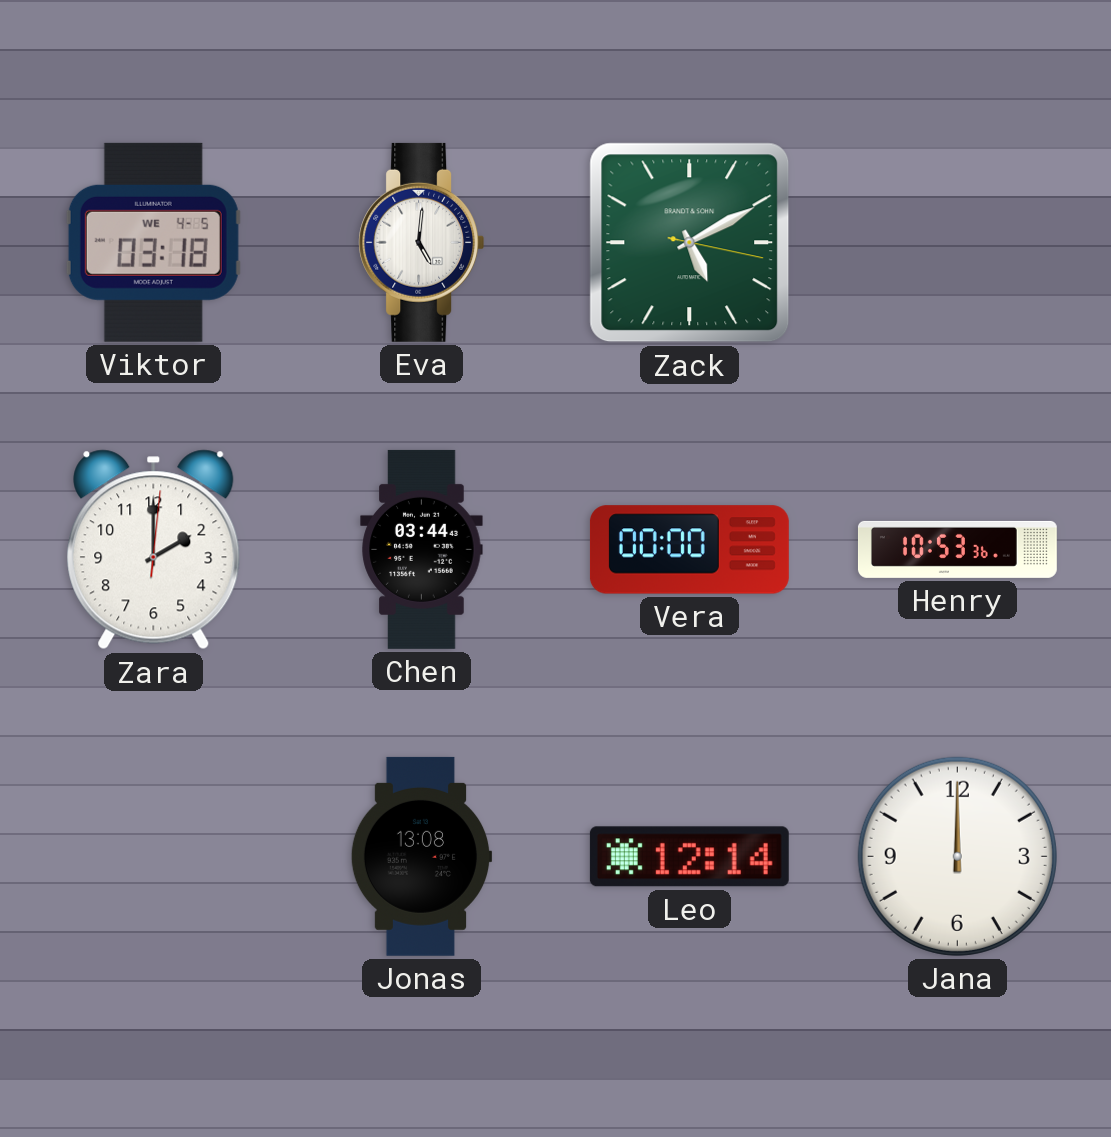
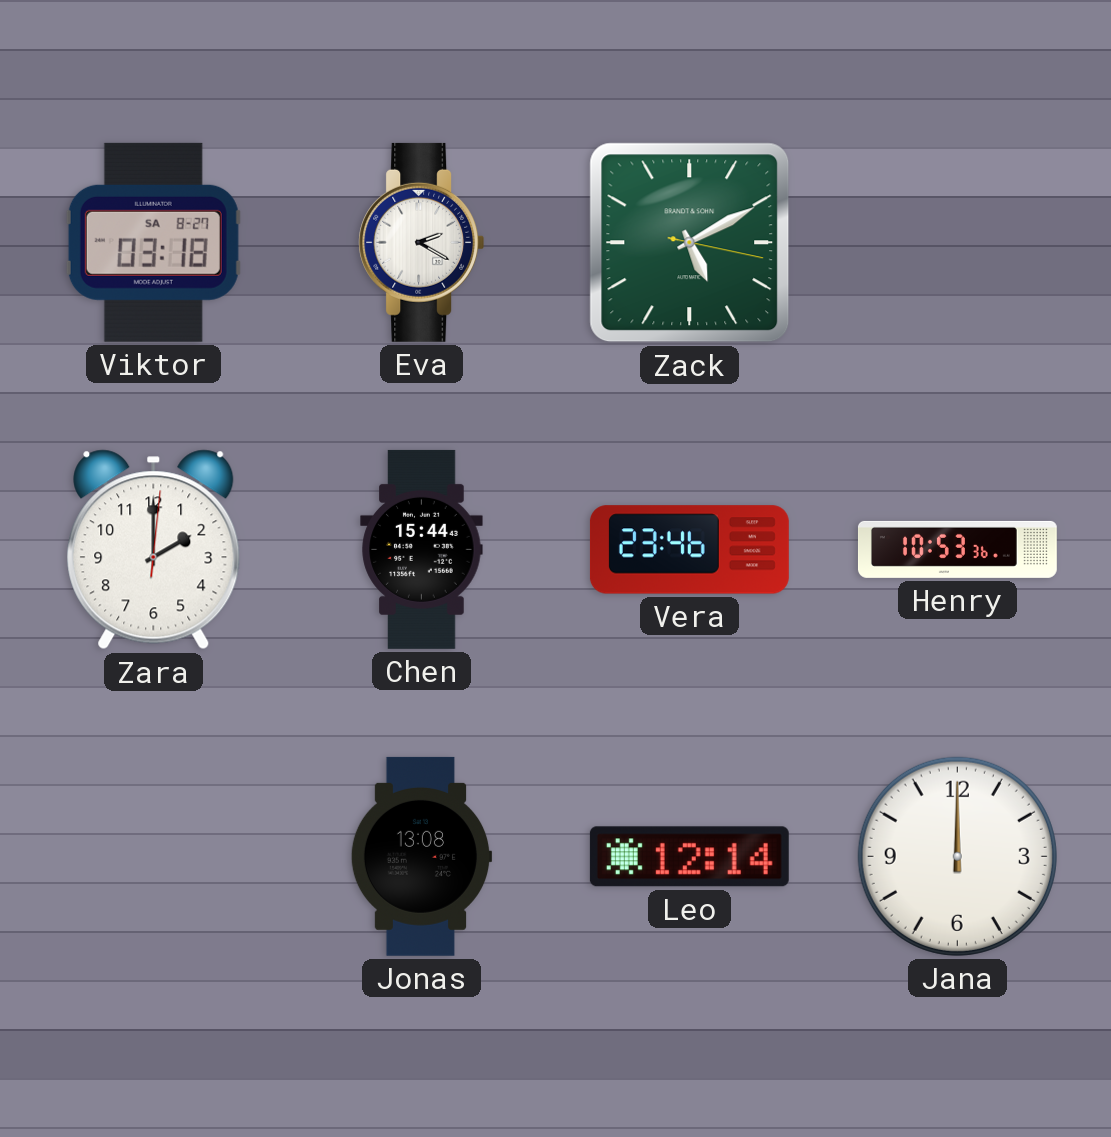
Viktor date: WE 4-5 -> SA 8-27
Eva: 5:01 -> 2:20
Chen: 03:44 -> 15:44
Vera: 00:00 -> 23:46
